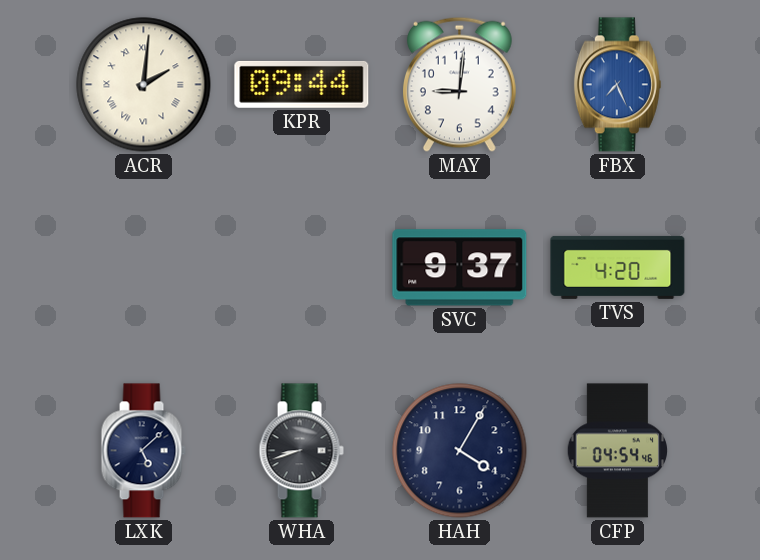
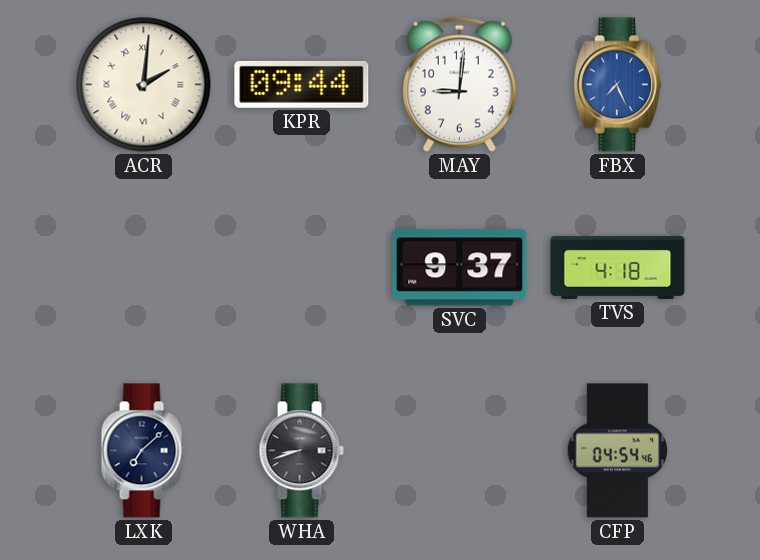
TVS: 4:20 -> 4:18
LXK: 5:08 -> 7:08
HAH: 4:05 -> none
